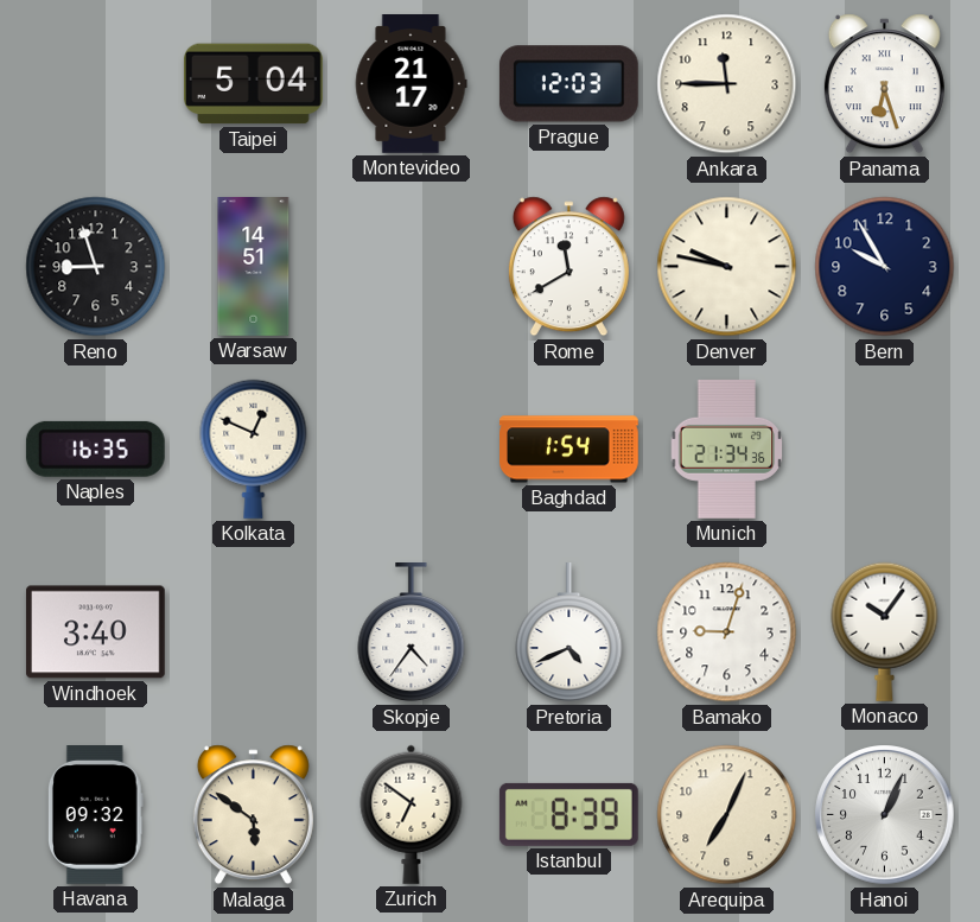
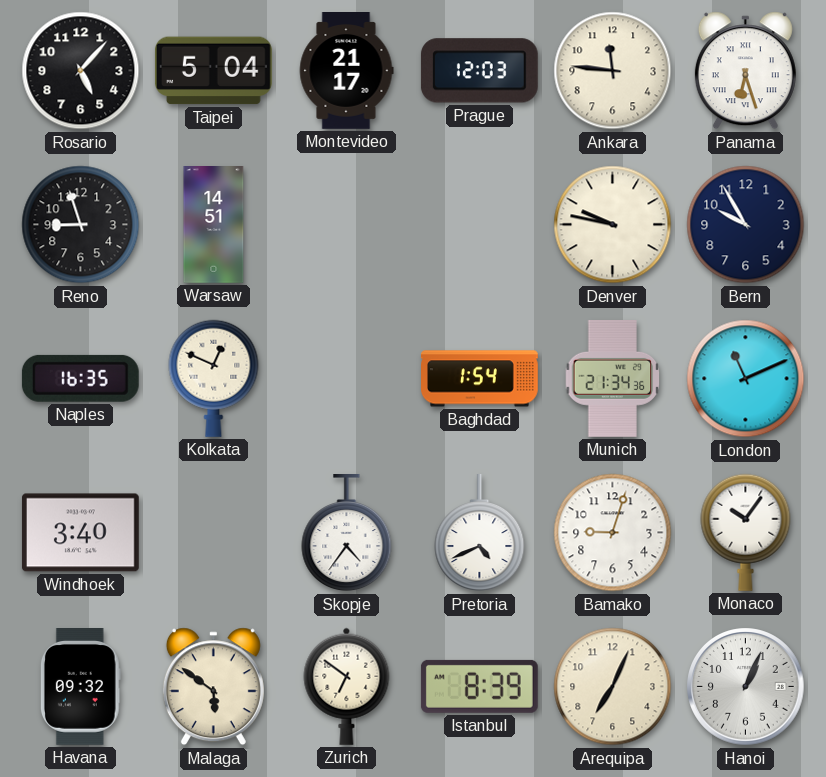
Rosario: none -> 5:07
Ankara: 11:45 -> 11:46
Rome: 11:40 -> none
London: none -> 11:11
